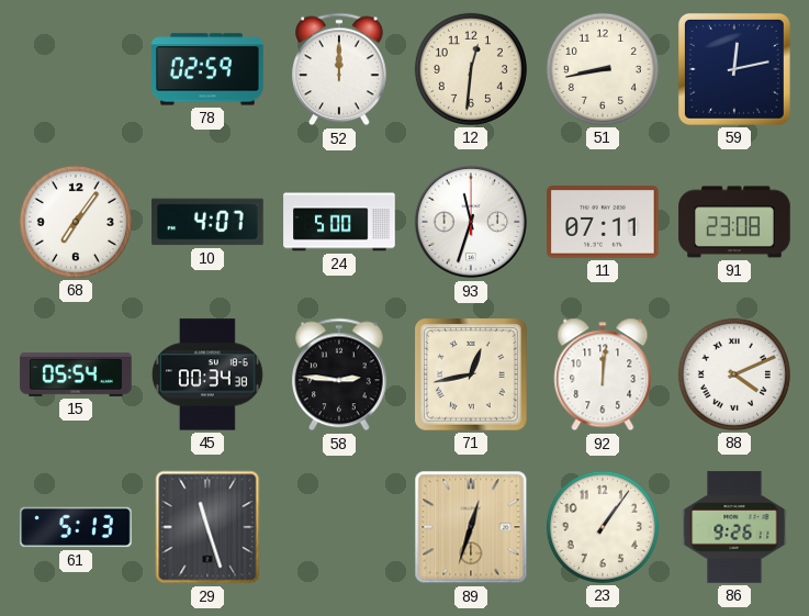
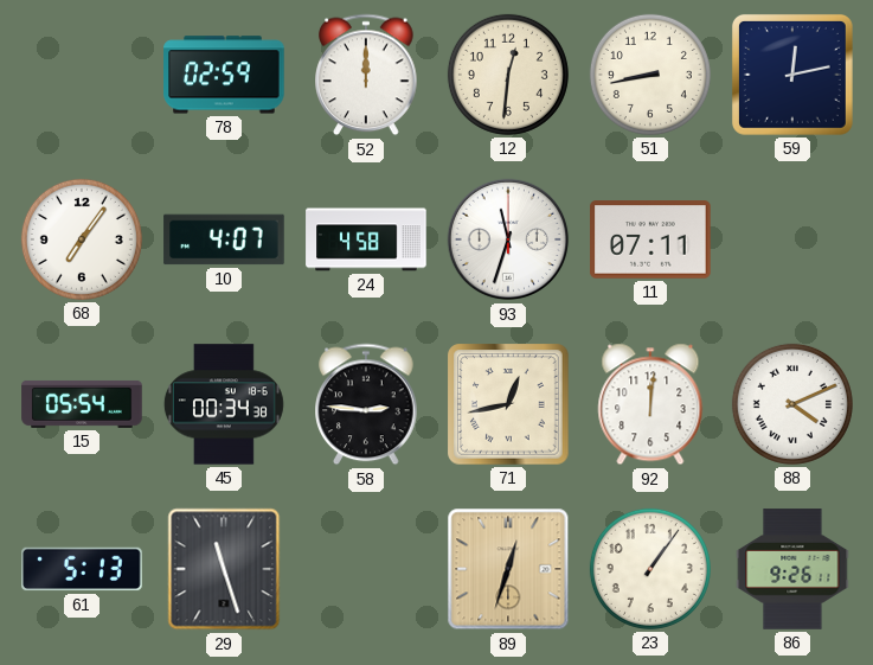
24: 5:00 -> 4:58
91: 23:08 -> none
